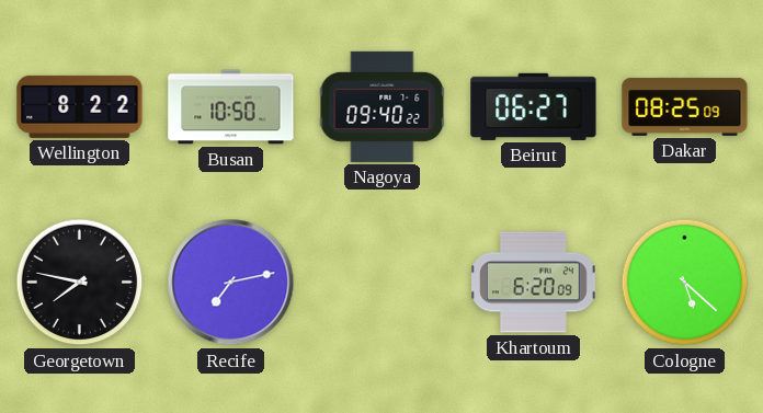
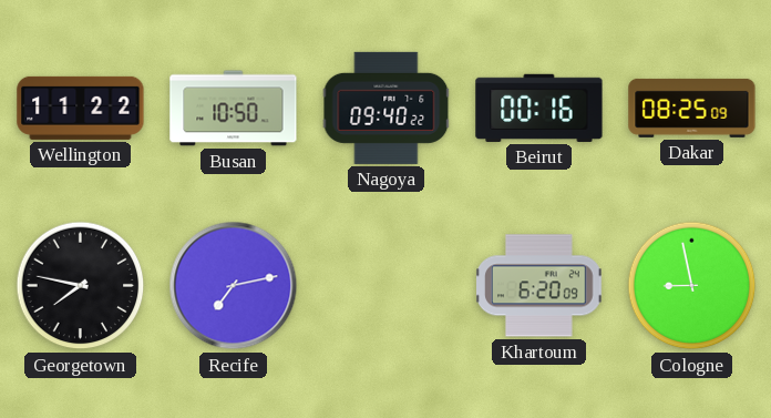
Wellington: 8:22 -> 11:22
Beirut: 06:27 -> 00:16
Cologne: 5:22 -> 8:58
